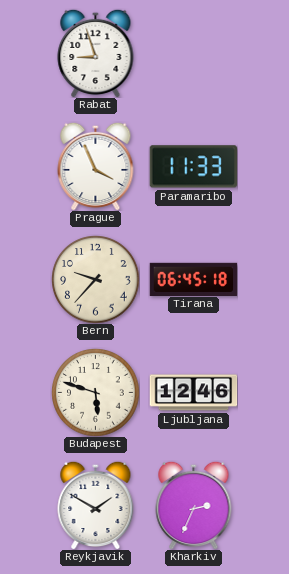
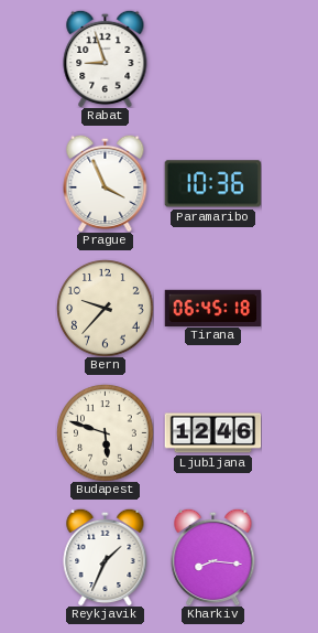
Paramaribo: 11:33 -> 10:36
Reykjavik: 1:50 -> 1:34
Kharkiv: 2:34 -> 8:16
